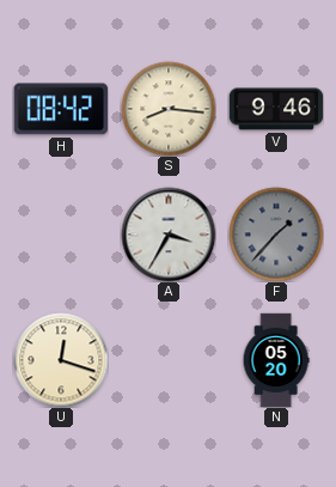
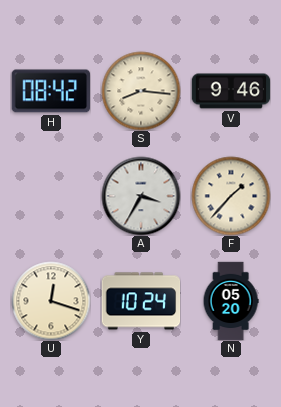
F dial: grey -> cream
Y: none -> 10:24
